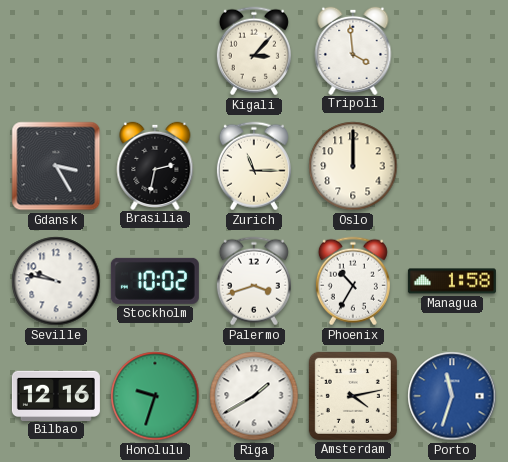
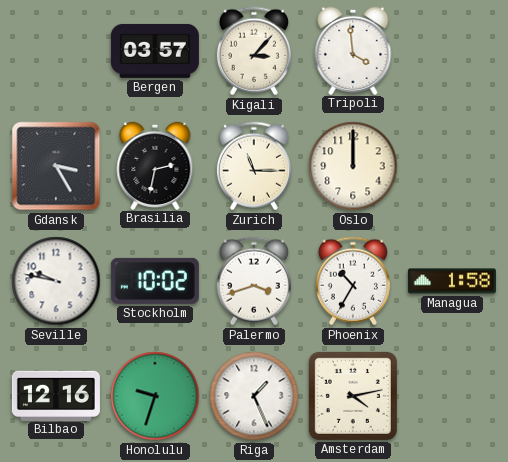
Bergen: none -> 03:57
Riga: 1:40 -> 1:26
Porto: 11:33 -> none
